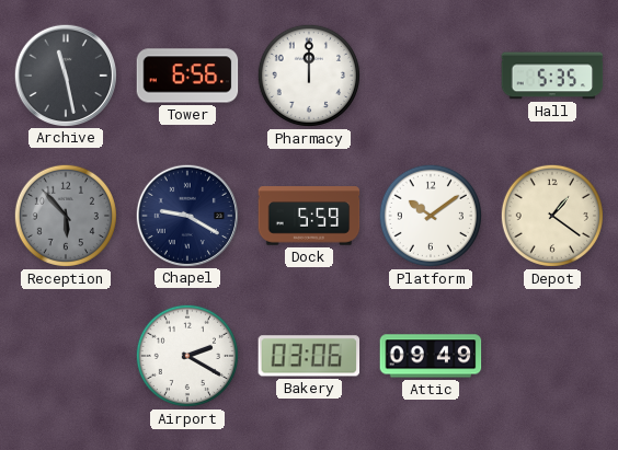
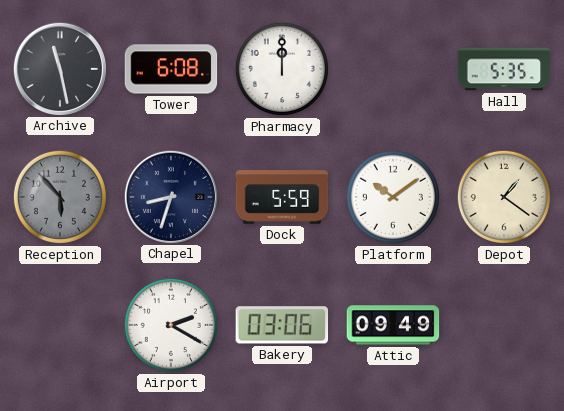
Tower: 6:56 -> 6:08
Chapel: 9:20 -> 8:33
